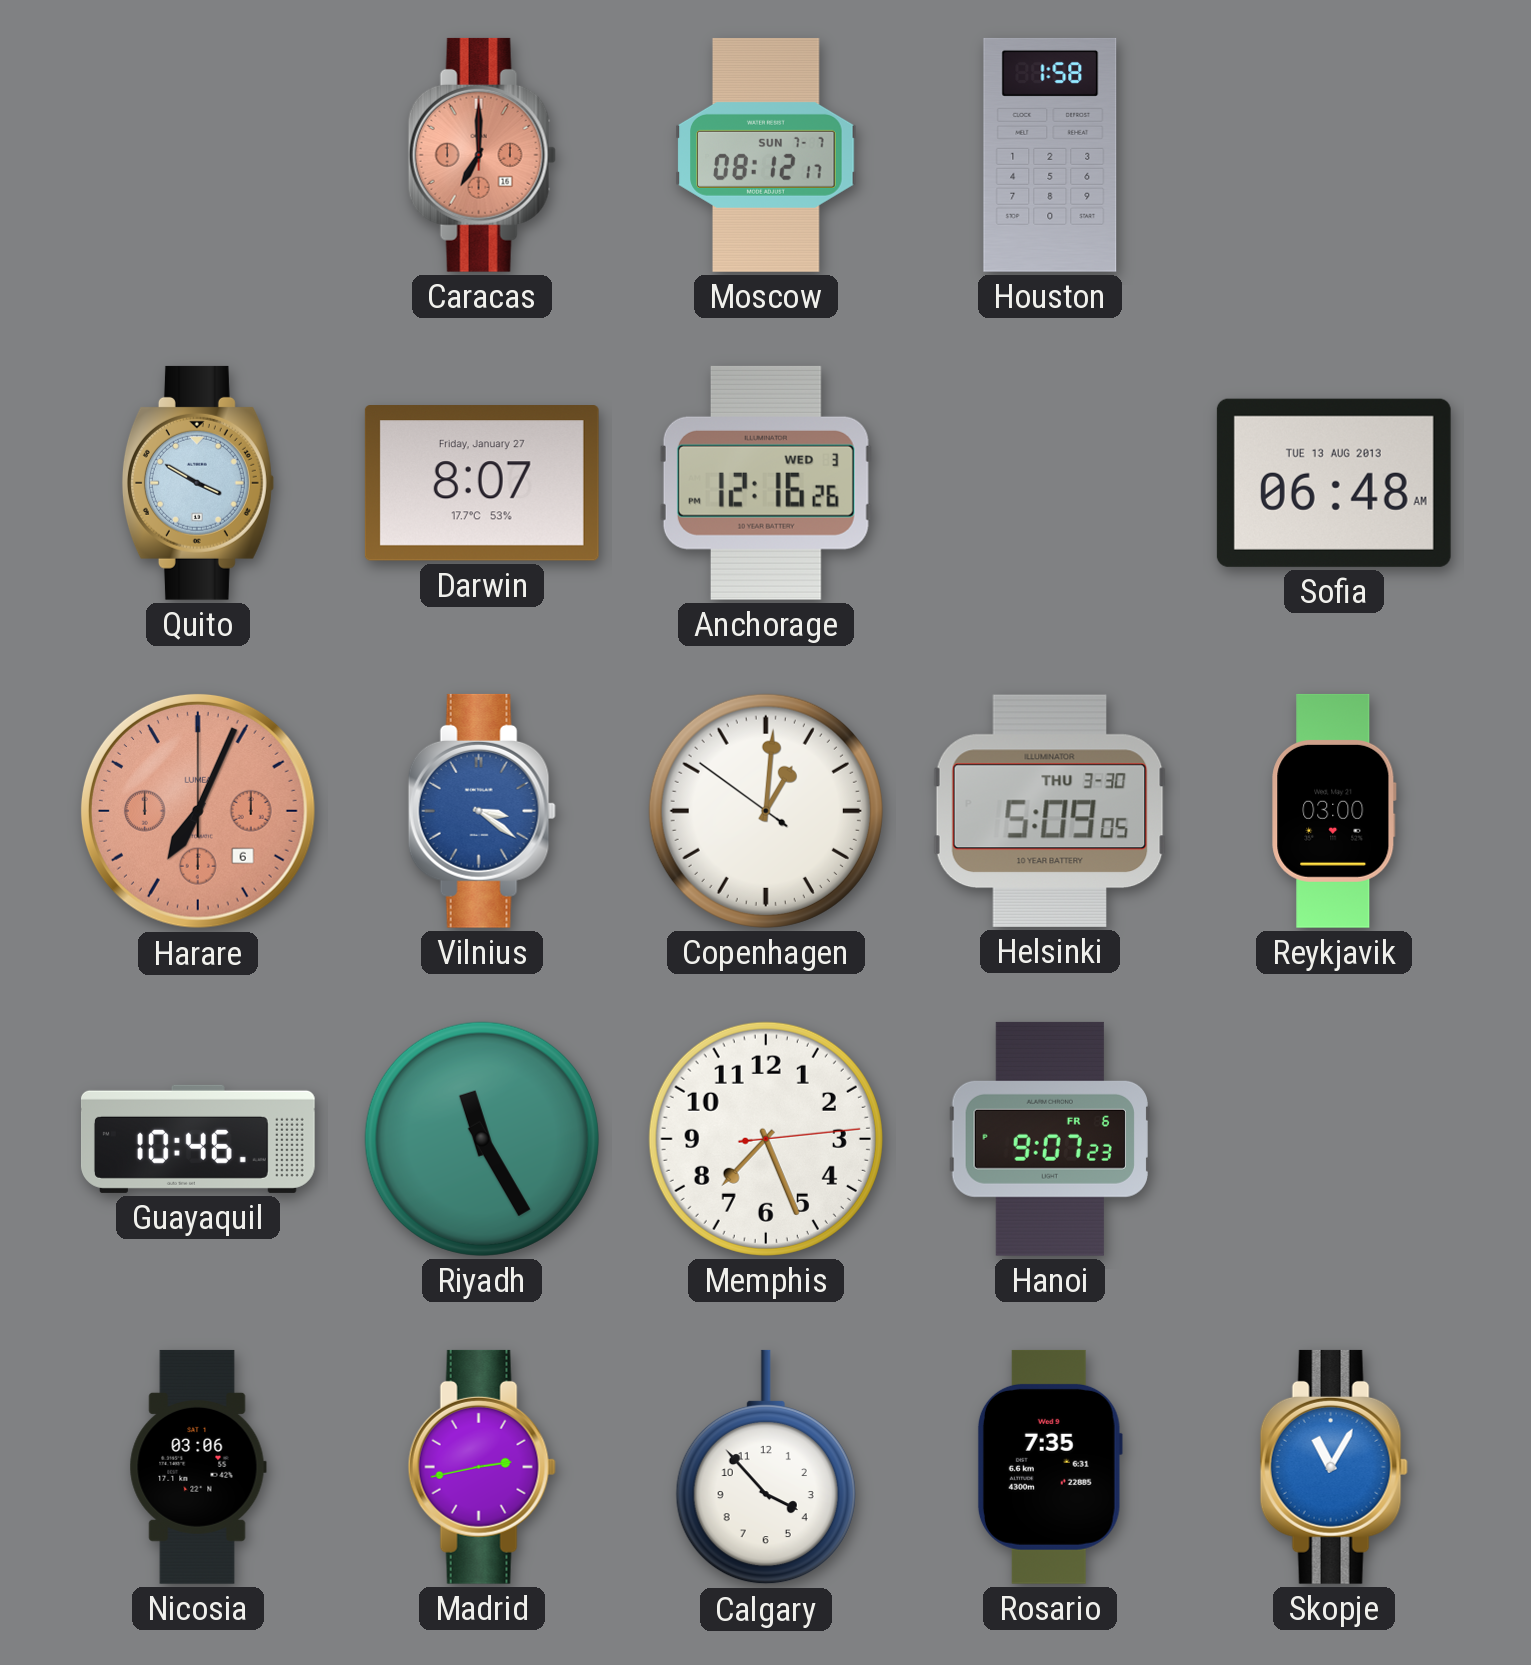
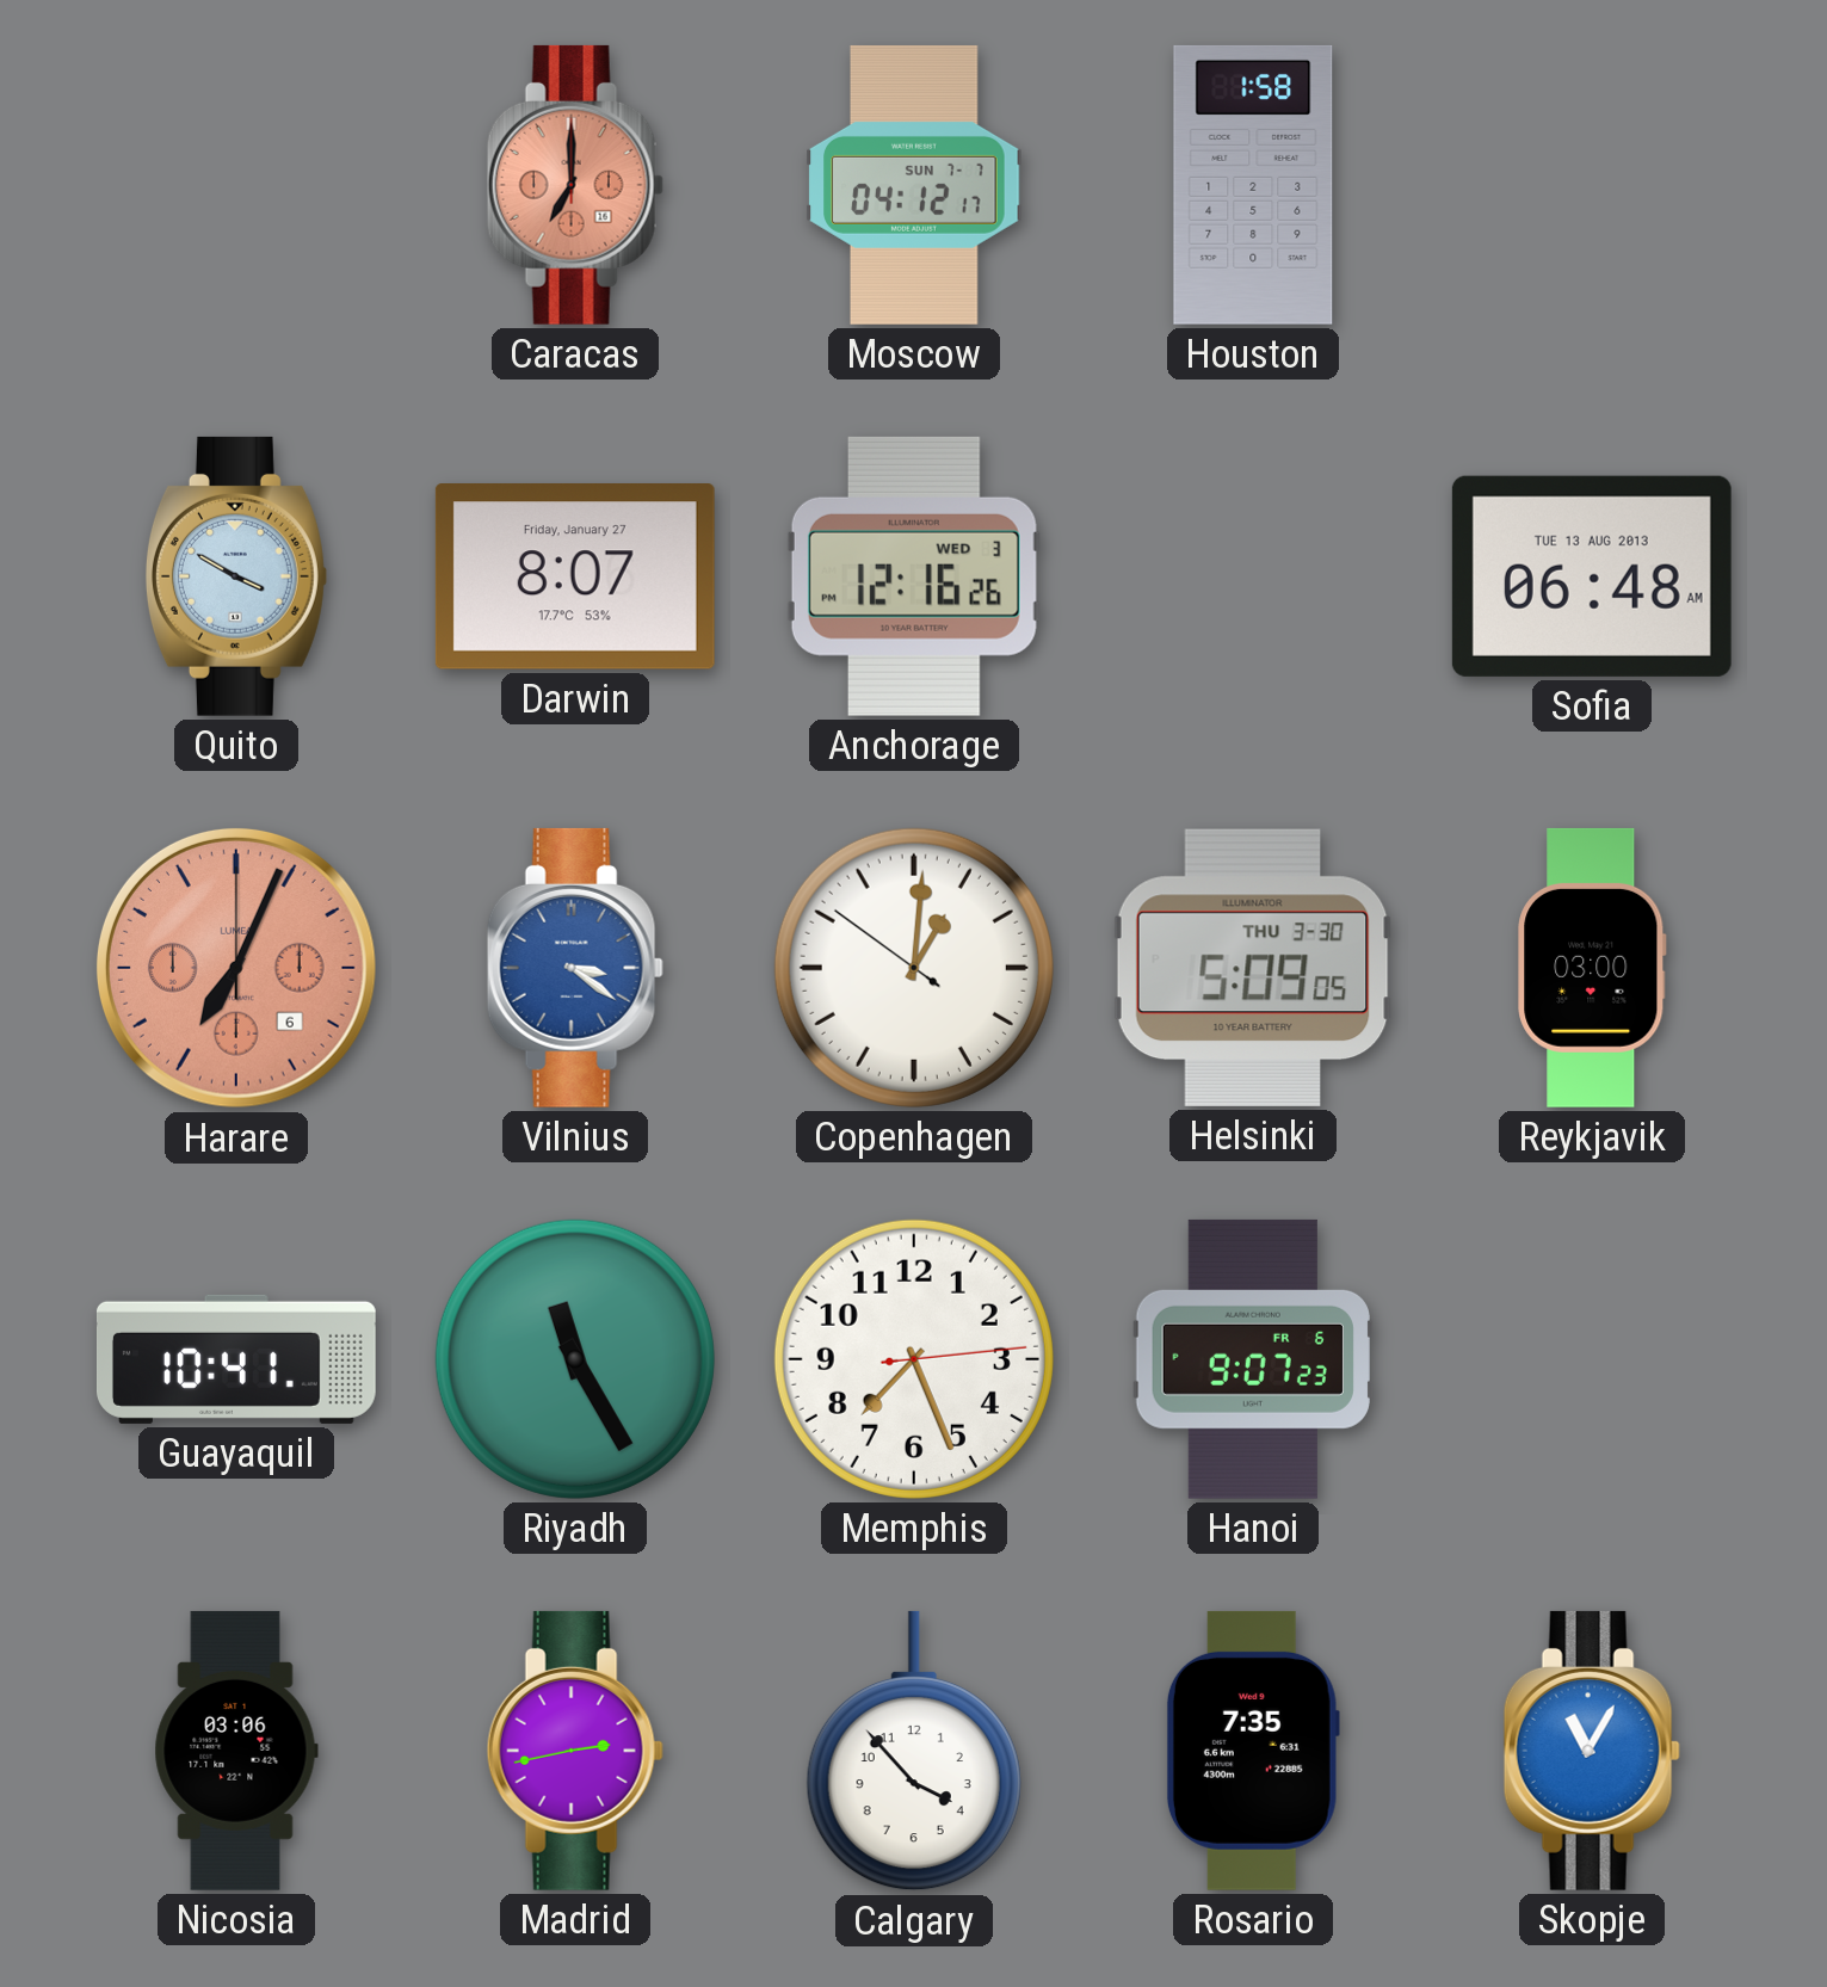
Moscow: 08:12 -> 04:12
Guayaquil: 10:46 -> 10:41
